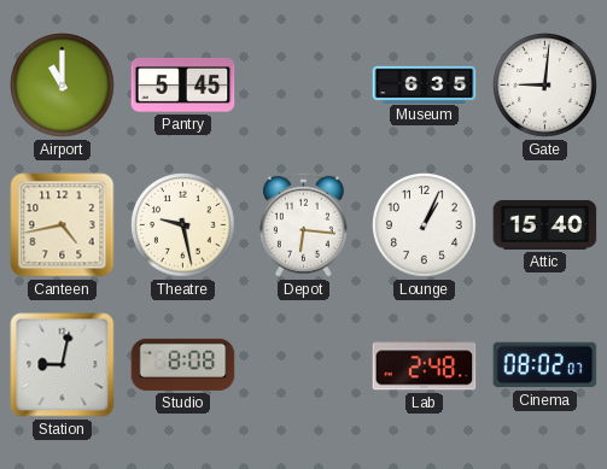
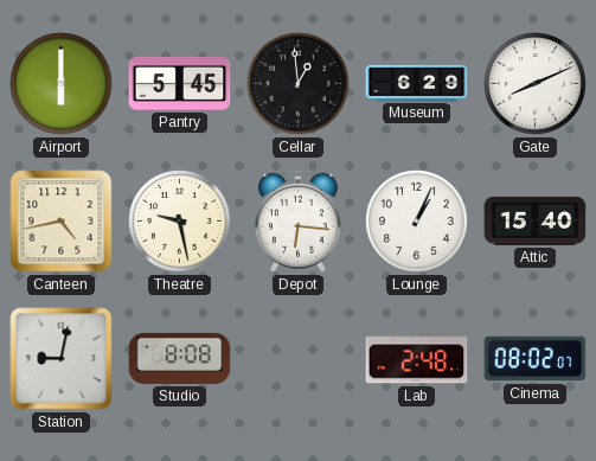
Airport: 11:00 -> 6:00
Cellar: none -> 12:59
Museum: 6:35 -> 6:29
Gate: 9:01 -> 8:11
